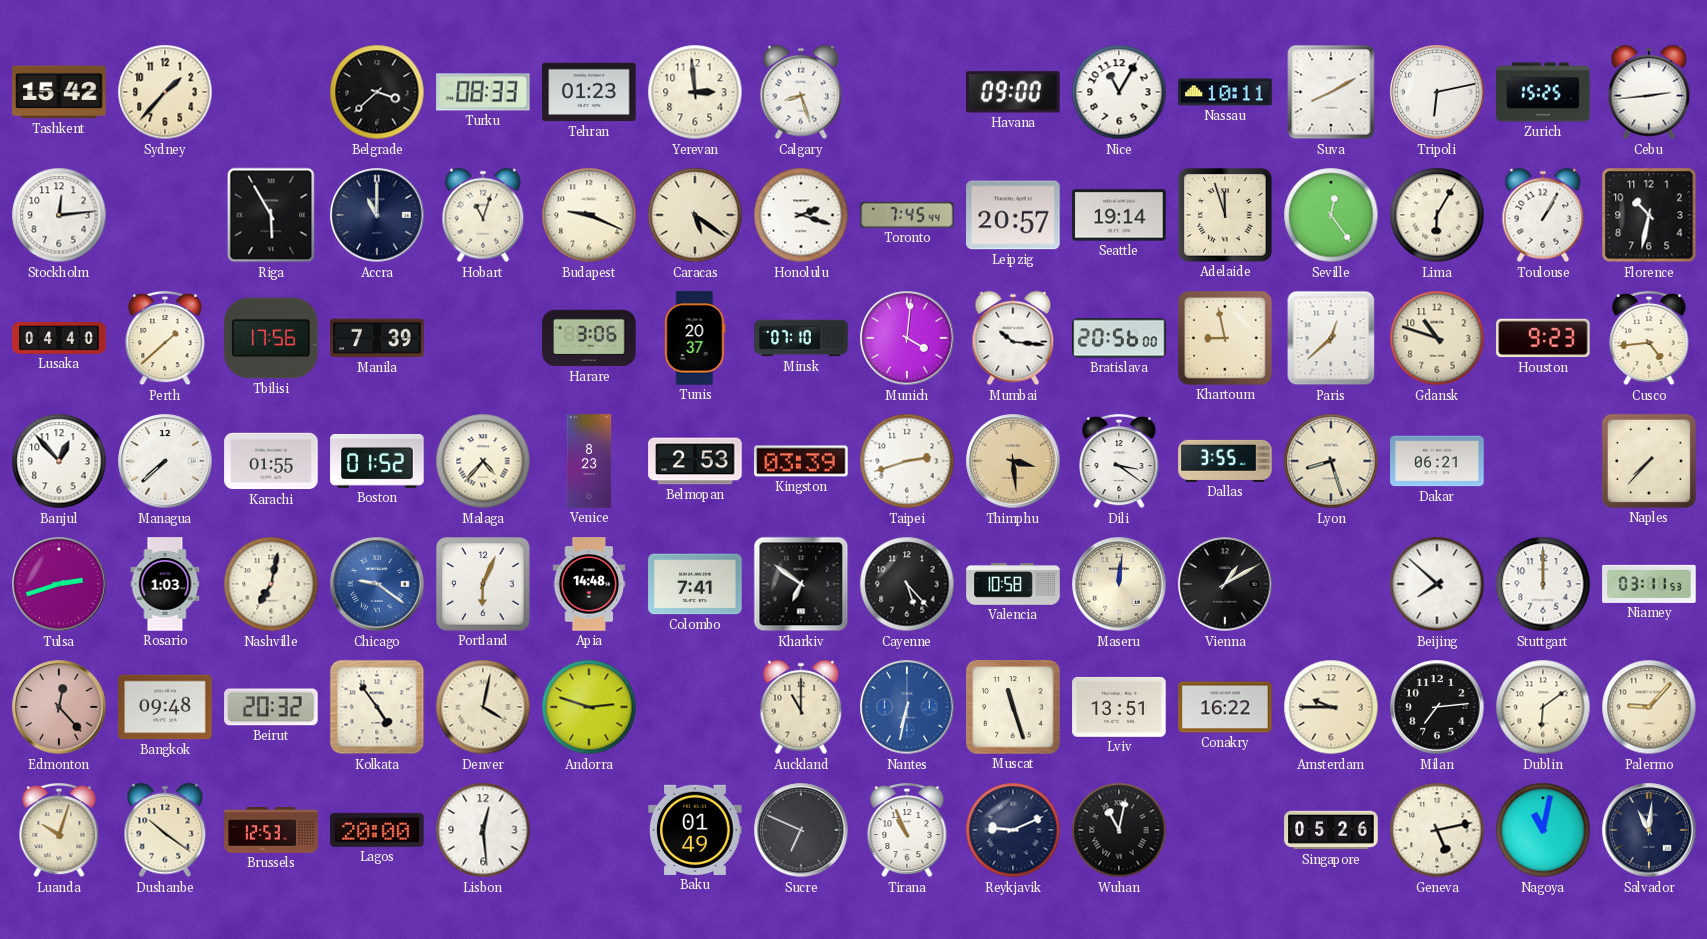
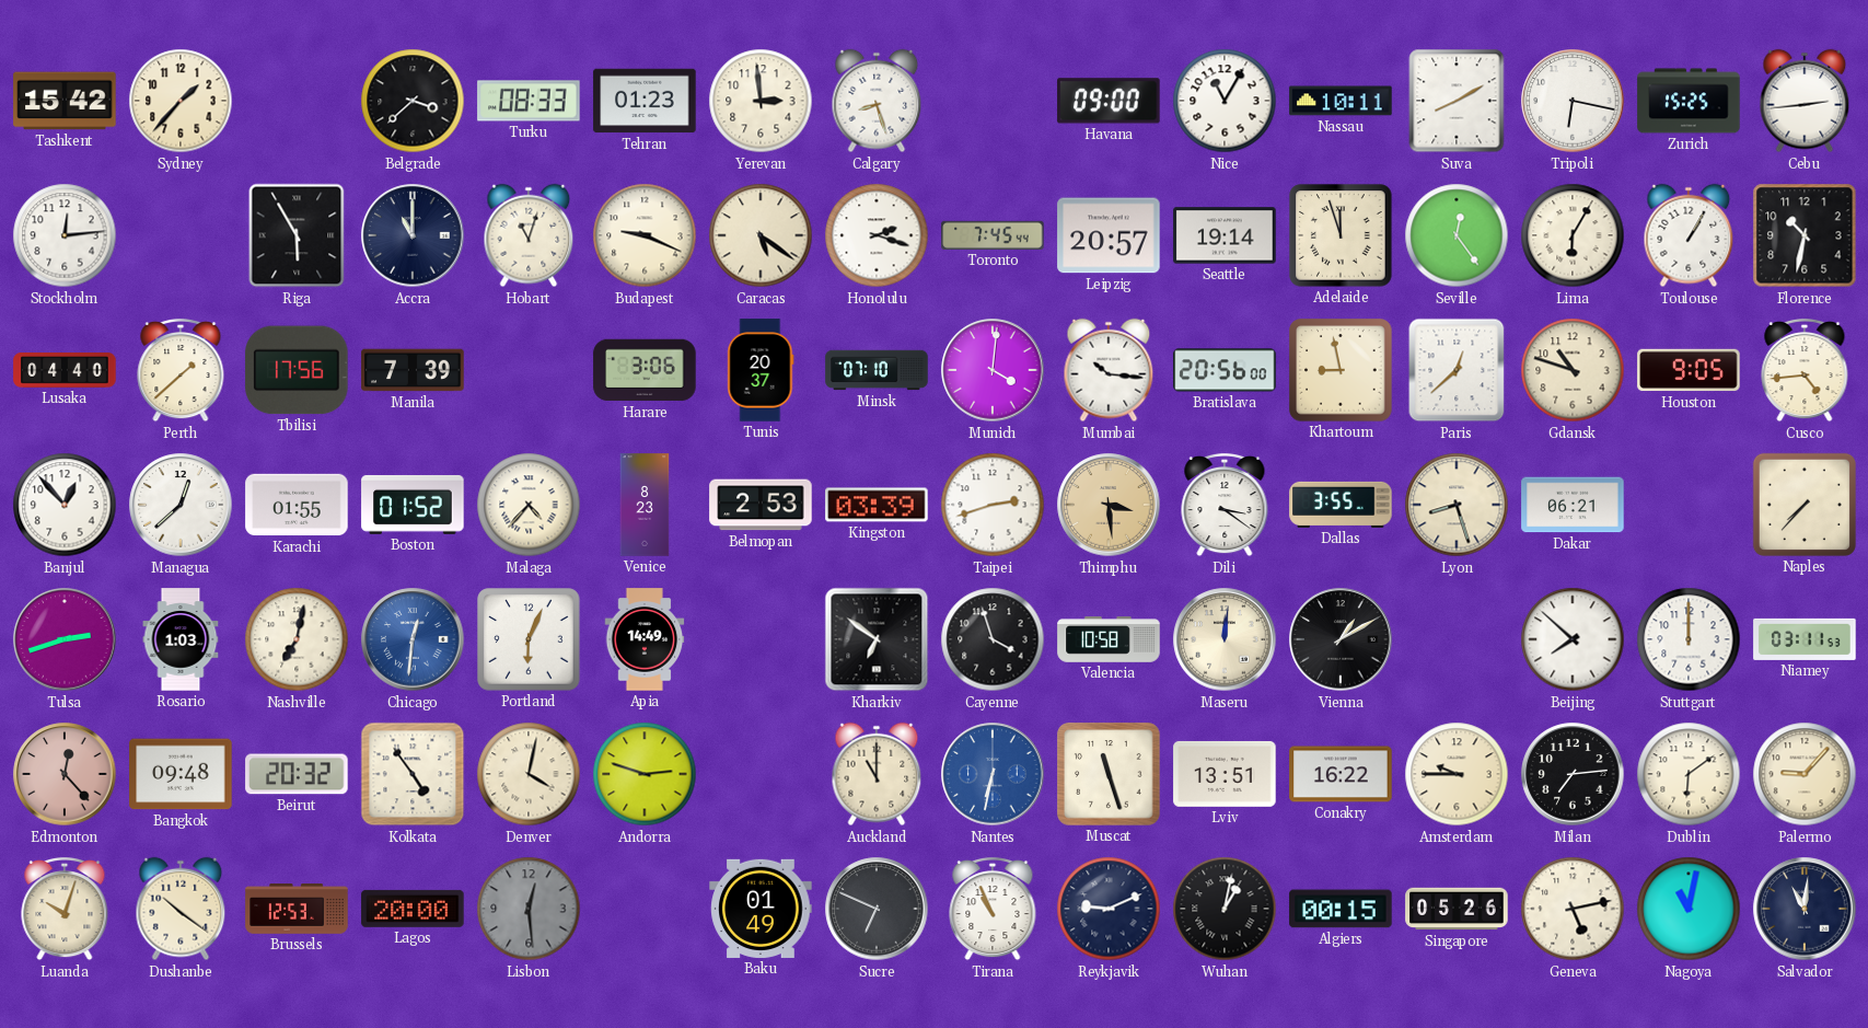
Tripoli: 6:13 -> 6:17
Houston: 9:23 -> 9:05
Managua: 7:38 -> 12:38
Chicago: 9:21 -> 12:31
Apia: 14:48 -> 14:49
Colombo: 7:41 -> none
Cayenne: 5:23 -> 3:57
Lisbon dial: white -> grey
Wuhan: 11:02 -> 1:02
Algiers: none -> 00:15
